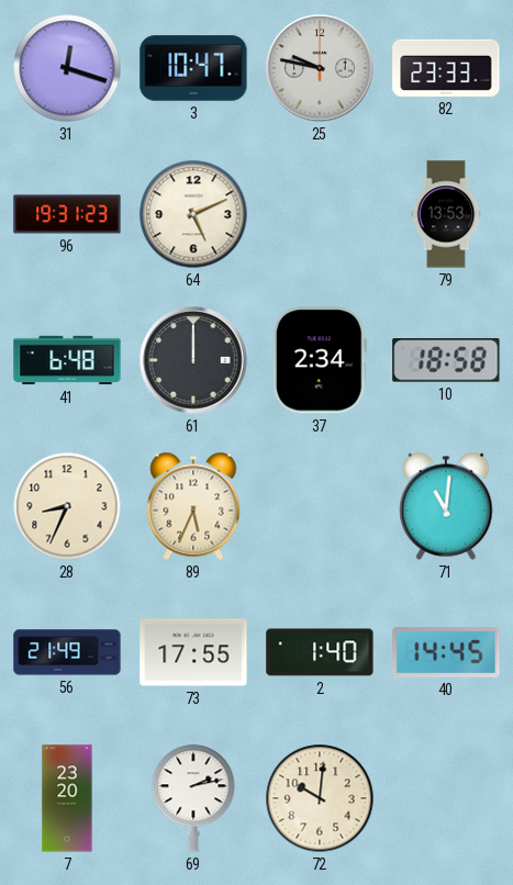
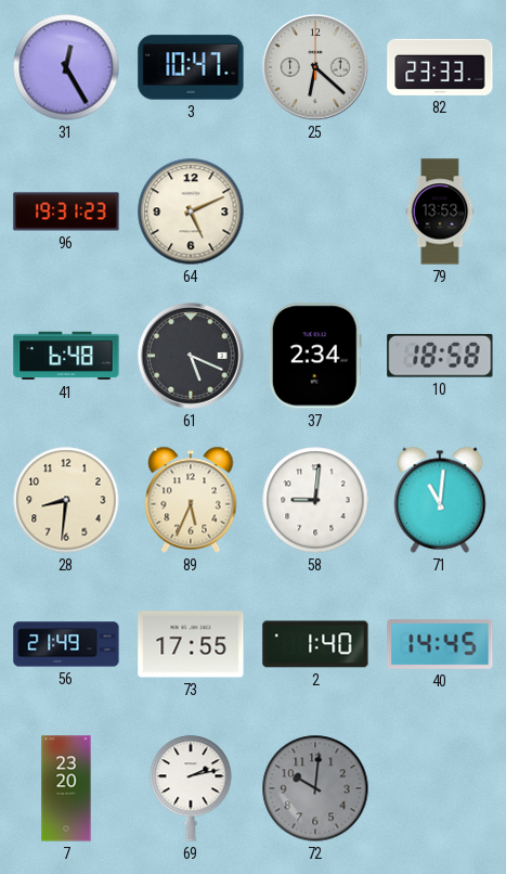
31: 12:18 -> 12:25
25: 9:47 -> 6:22
61: 12:00 -> 5:19
28: 8:34 -> 8:31
58: none -> 9:01
72 dial: cream -> grey
